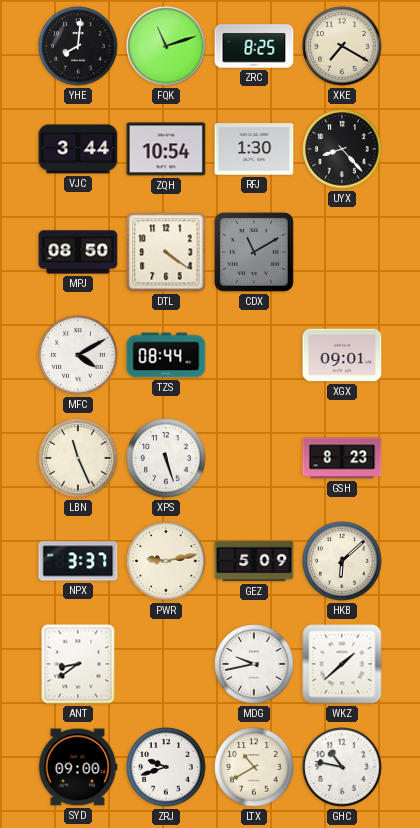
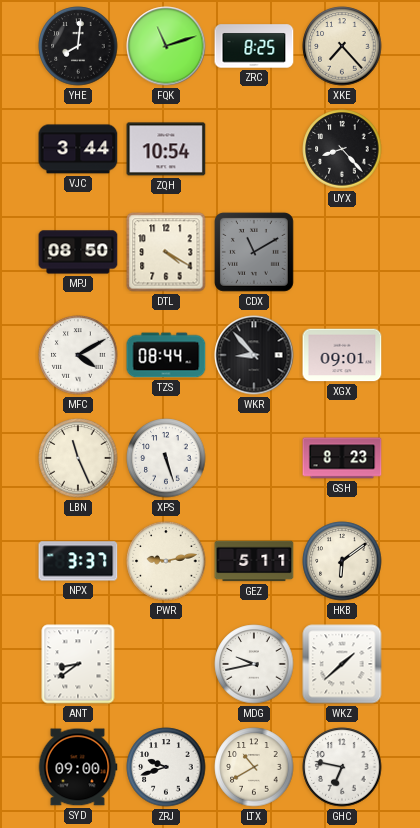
XKE: 7:20 -> 7:23
RFJ: 1:30 -> none
DTL: 4:21 -> 4:20
WKR: none -> 8:53
GEZ: 5:09 -> 5:11
HKB: 6:08 -> 6:09
GHC: 10:47 -> 6:47
